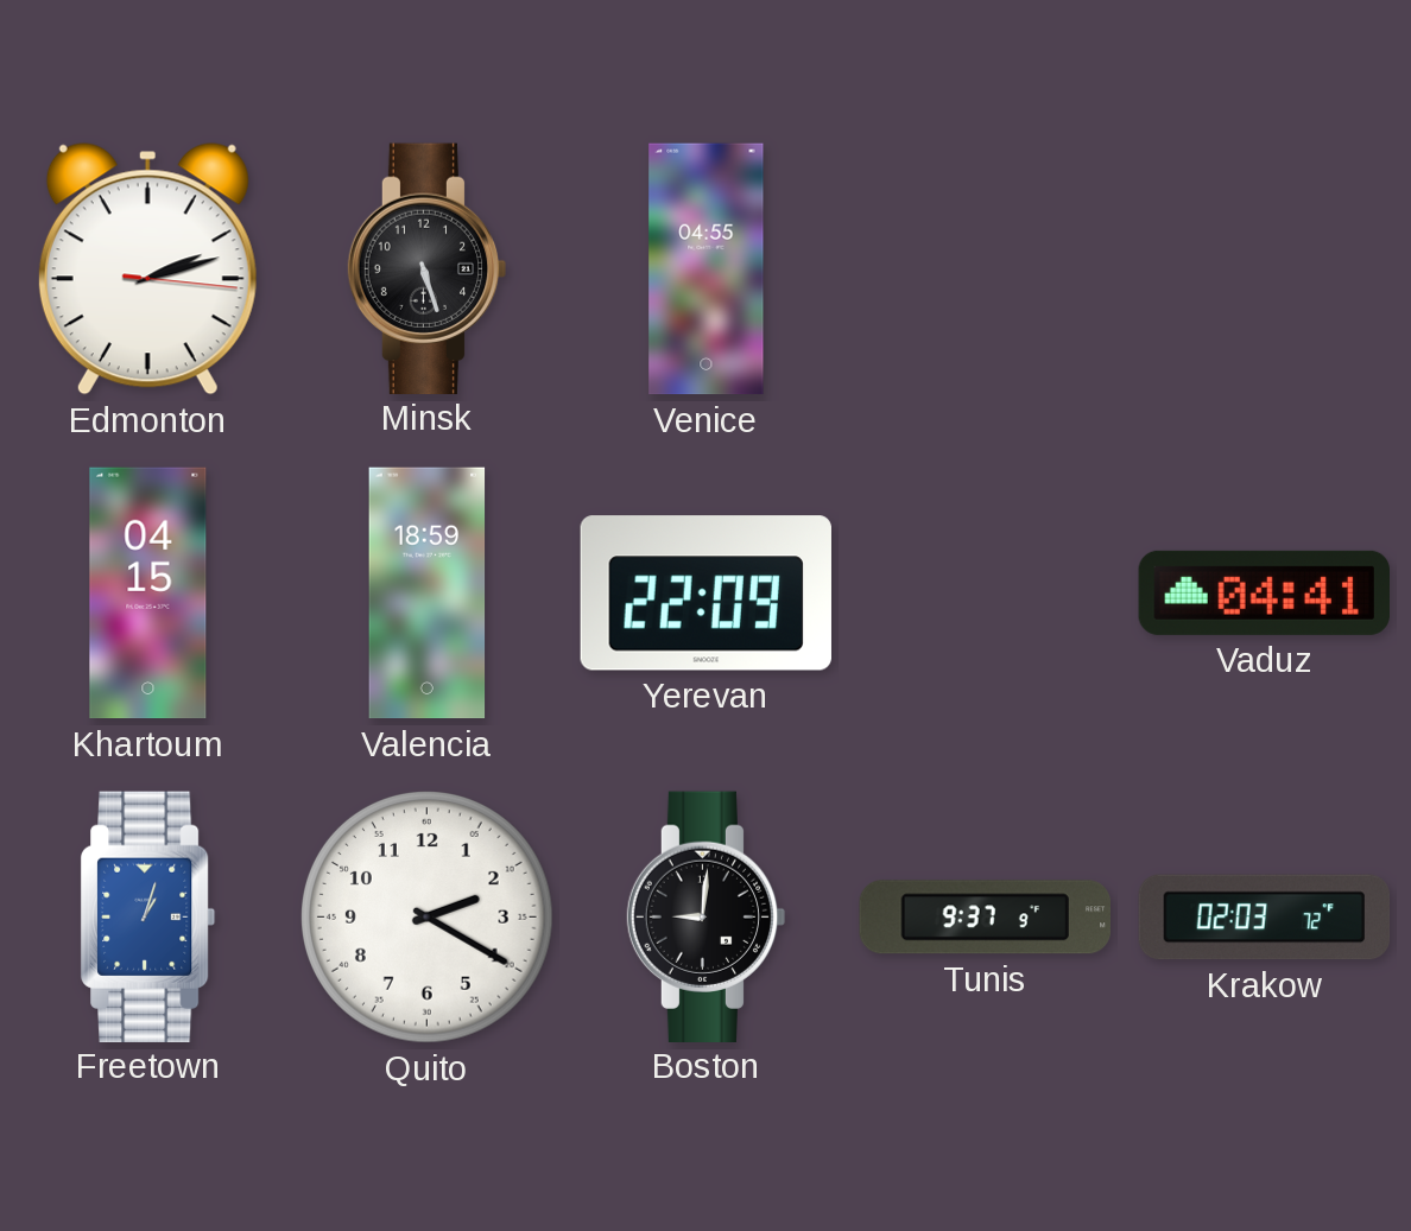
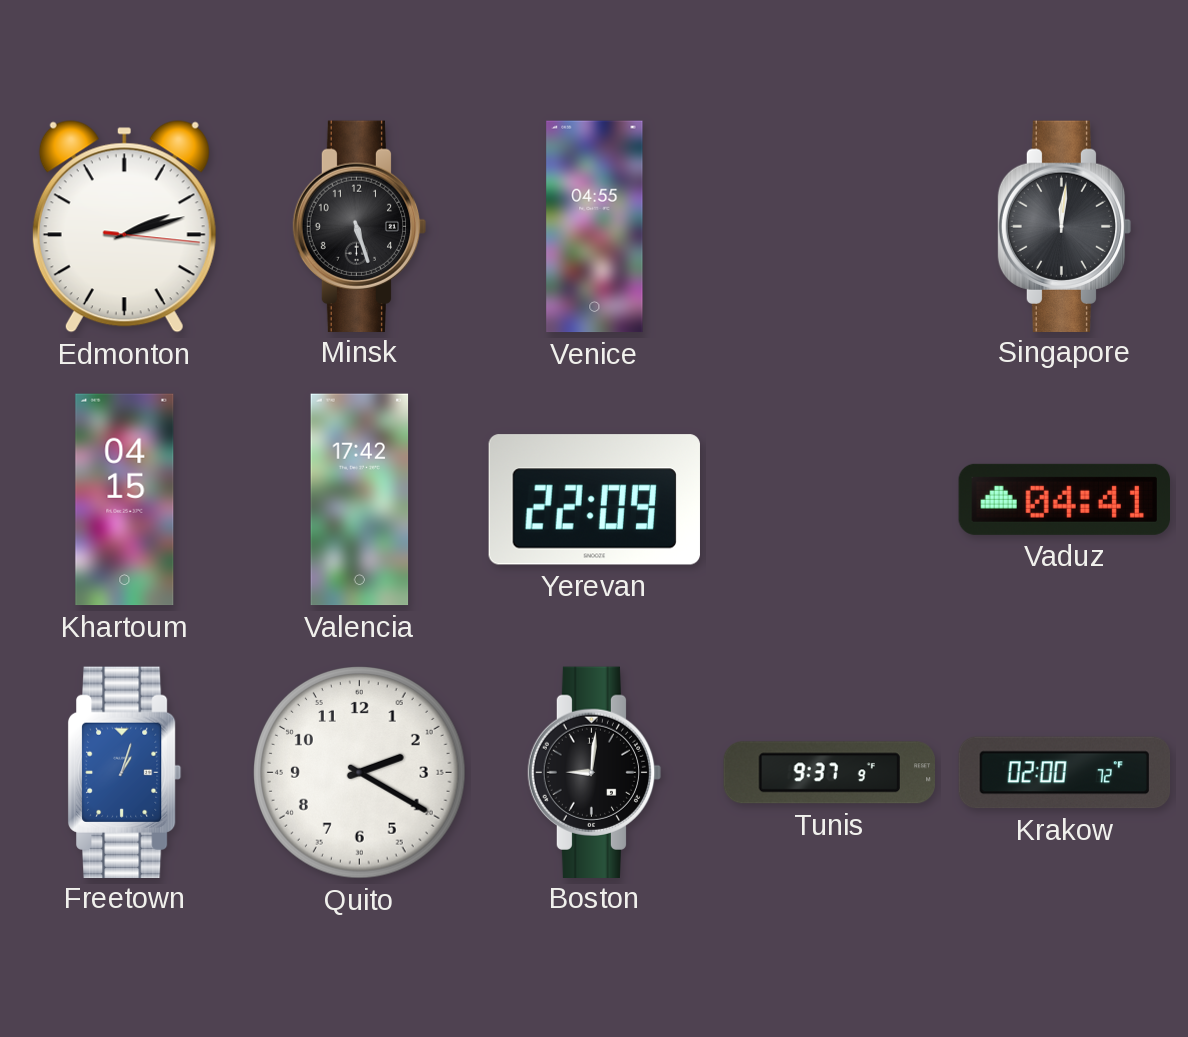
Singapore: none -> 12:01
Valencia: 18:59 -> 17:42
Krakow: 02:03 -> 02:00
